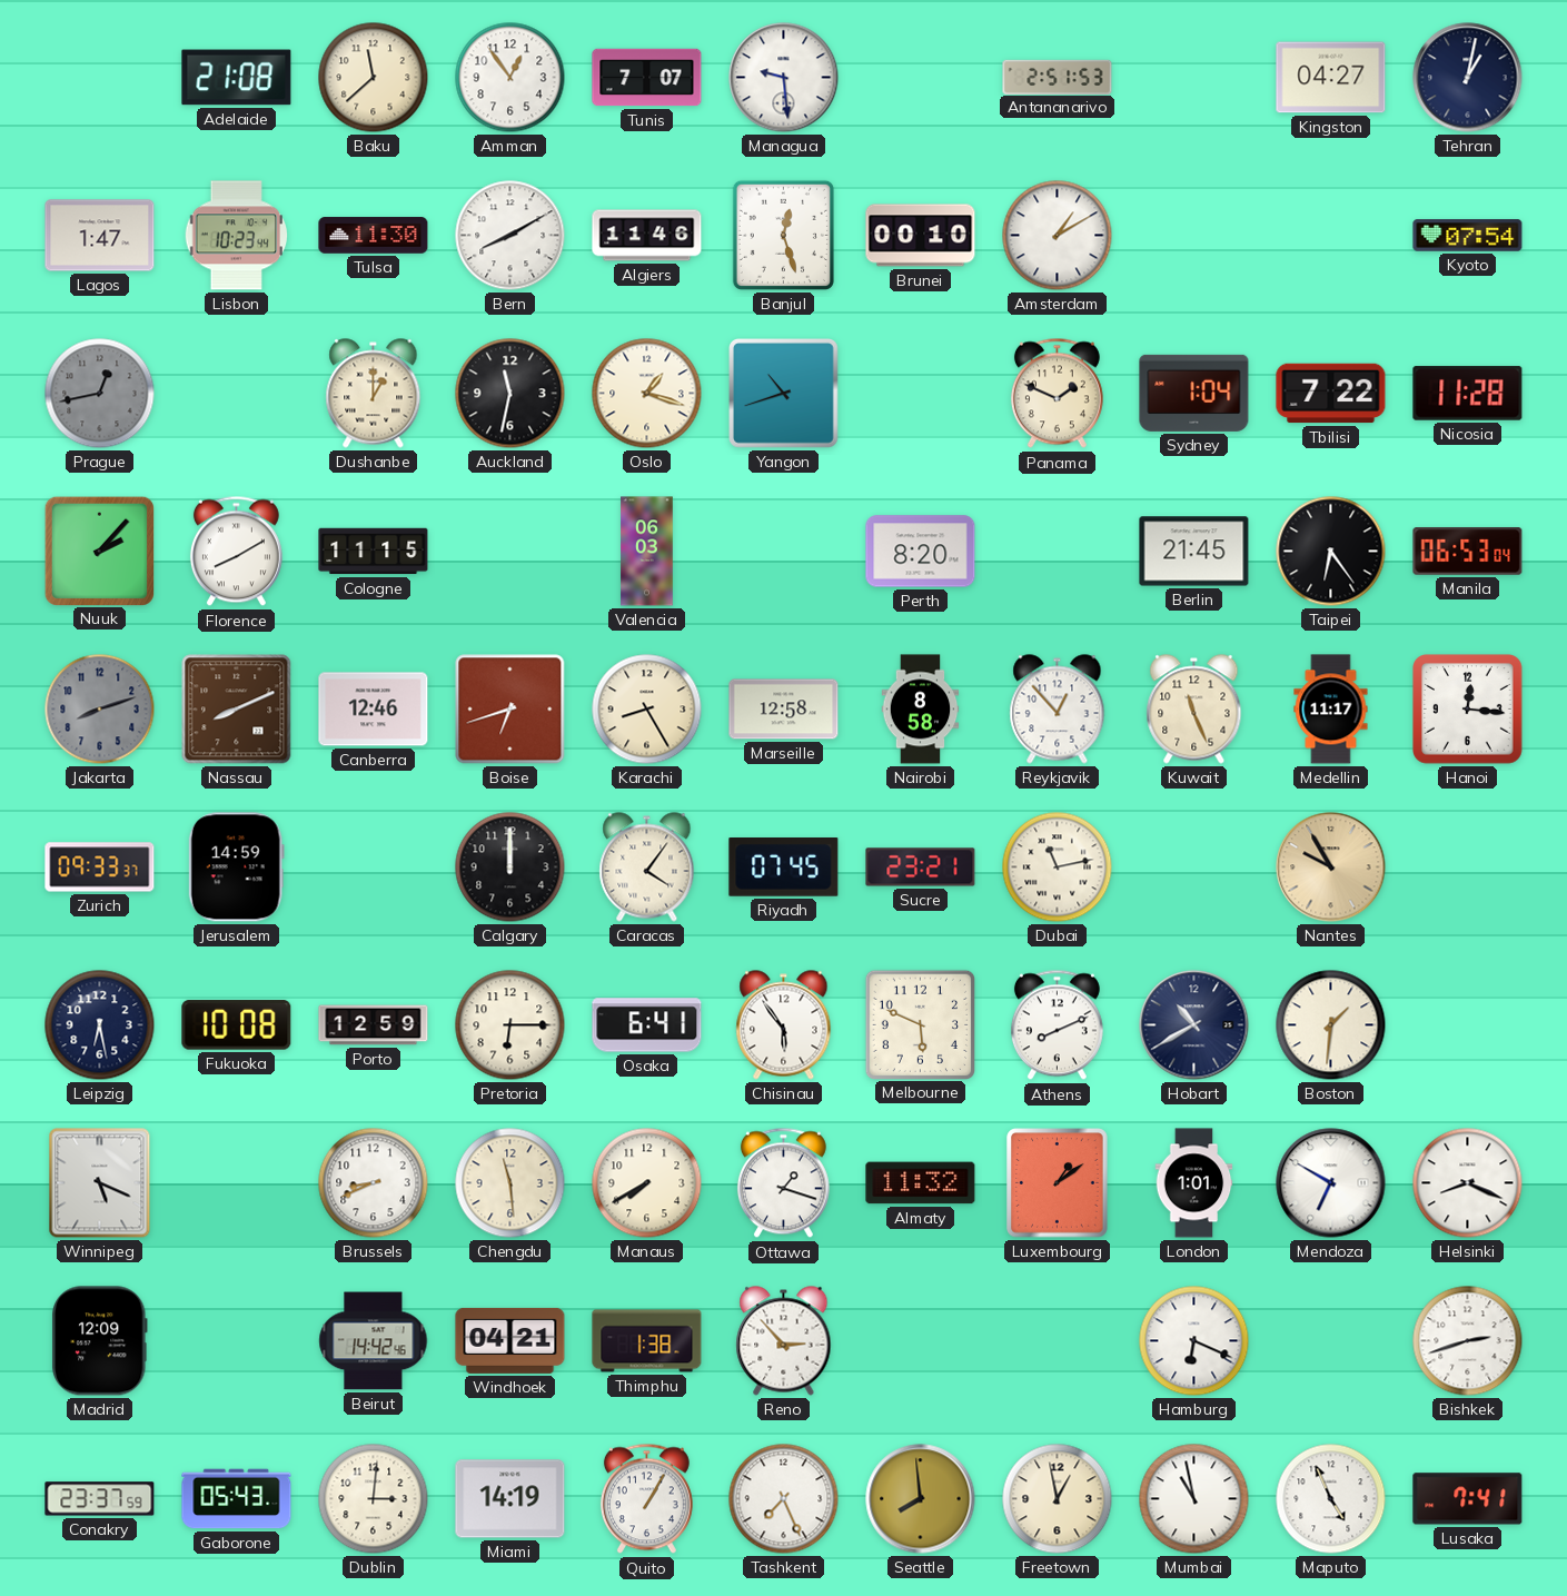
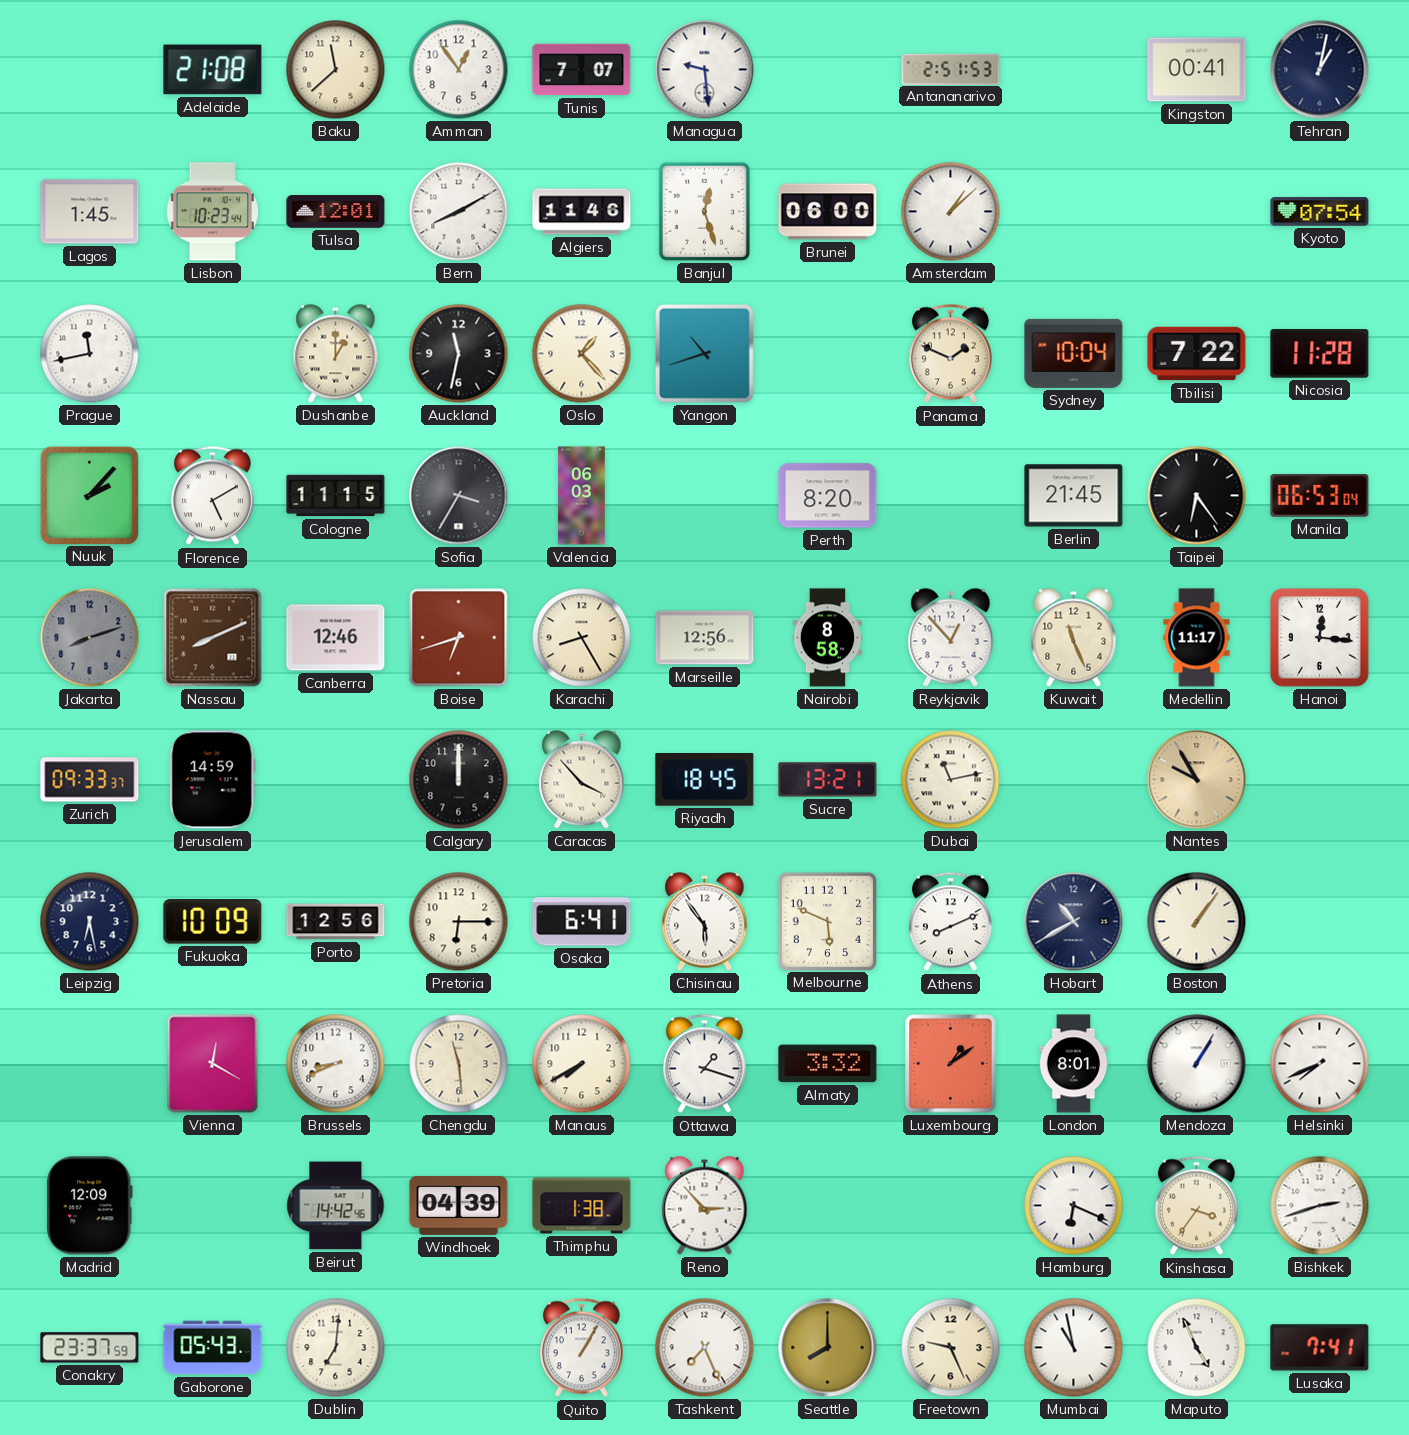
Kingston: 04:27 -> 00:41
Lagos: 1:47 -> 1:45
Tulsa: 11:30 -> 12:01
Brunei: 00:10 -> 06:00
Amsterdam: 1:10 -> 1:08
Prague: 12:43 -> 11:43
Prague dial: grey -> white
Oslo: 1:18 -> 1:23
Sydney: 1:04 -> 10:04
Florence: 8:10 -> 5:10
Sofia: none -> 3:35
Marseille: 12:58 -> 12:56
Caracas: 4:06 -> 3:53
Riyadh: 07:45 -> 18:45
Sucre: 23:21 -> 13:21
Fukuoka: 10:08 -> 10:09
Porto: 12:59 -> 12:56
Boston: 1:31 -> 1:06
Winnipeg: 5:19 -> none
Vienna: none -> 12:20
Almaty: 11:32 -> 3:32
London: 1:01 -> 8:01
Mendoza: 6:50 -> 1:05
Helsinki: 8:19 -> 7:41
Windhoek: 04:21 -> 04:39
Kinshasa: none -> 3:36
Dublin: 3:01 -> 7:01
Miami: 14:19 -> none
Seattle: 7:59 -> 8:00
Freetown: 12:58 -> 9:26
